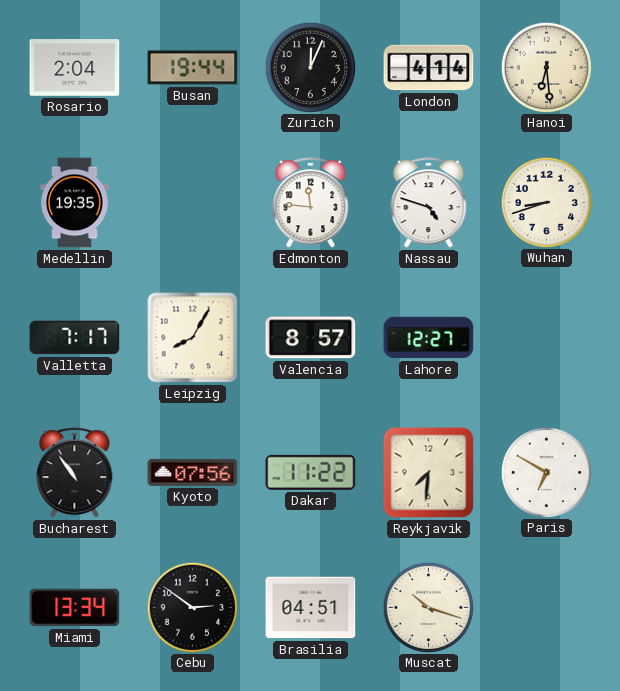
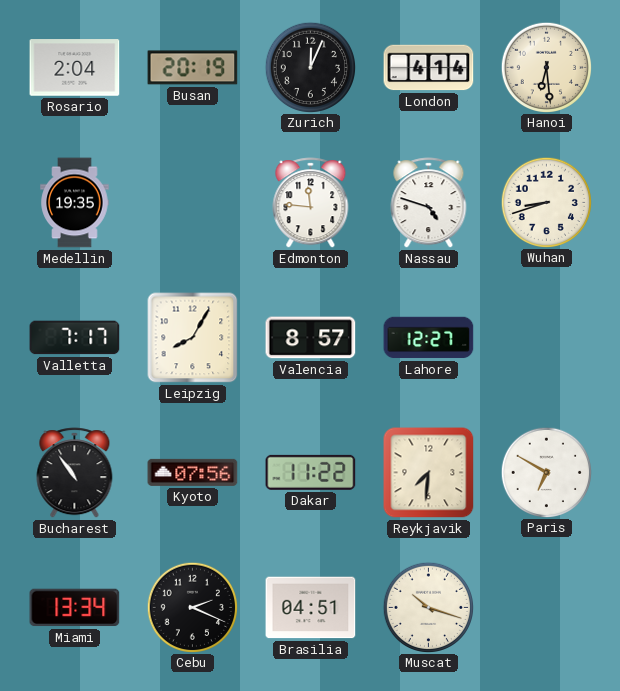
Busan: 19:44 -> 20:19
Cebu: 2:51 -> 2:19
